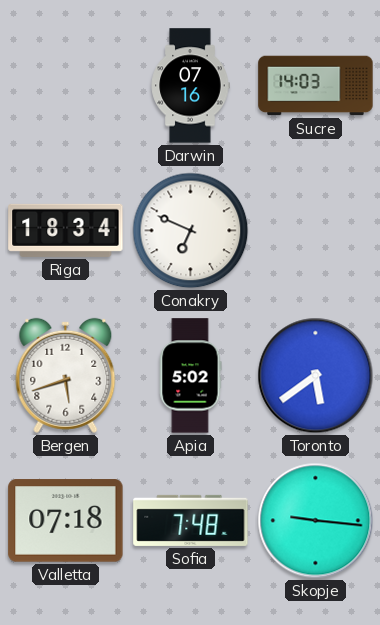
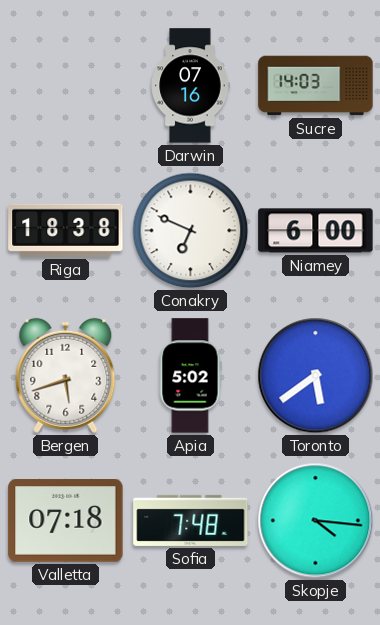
Riga: 18:34 -> 18:38
Niamey: none -> 6:00
Skopje: 9:16 -> 4:16
